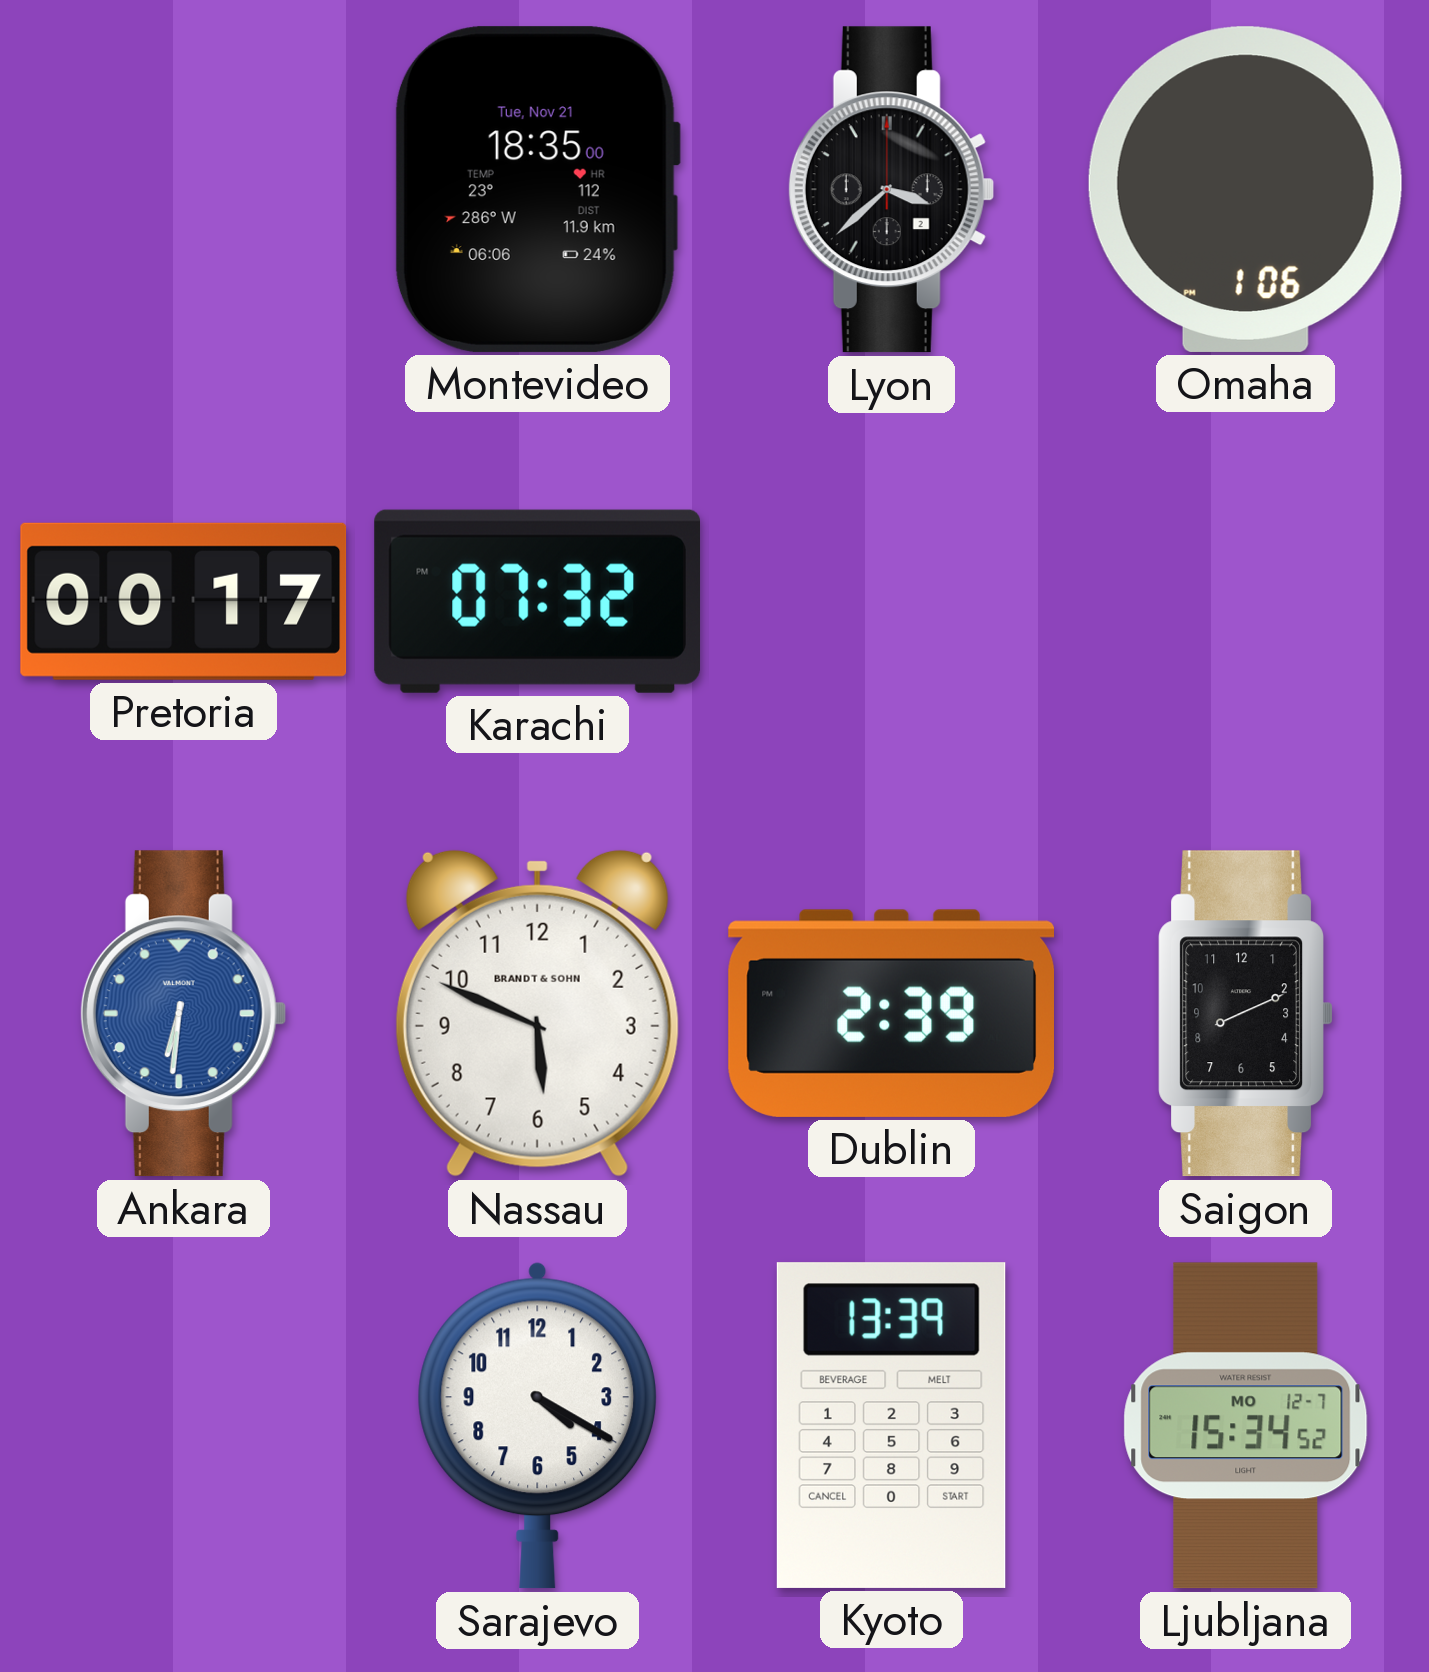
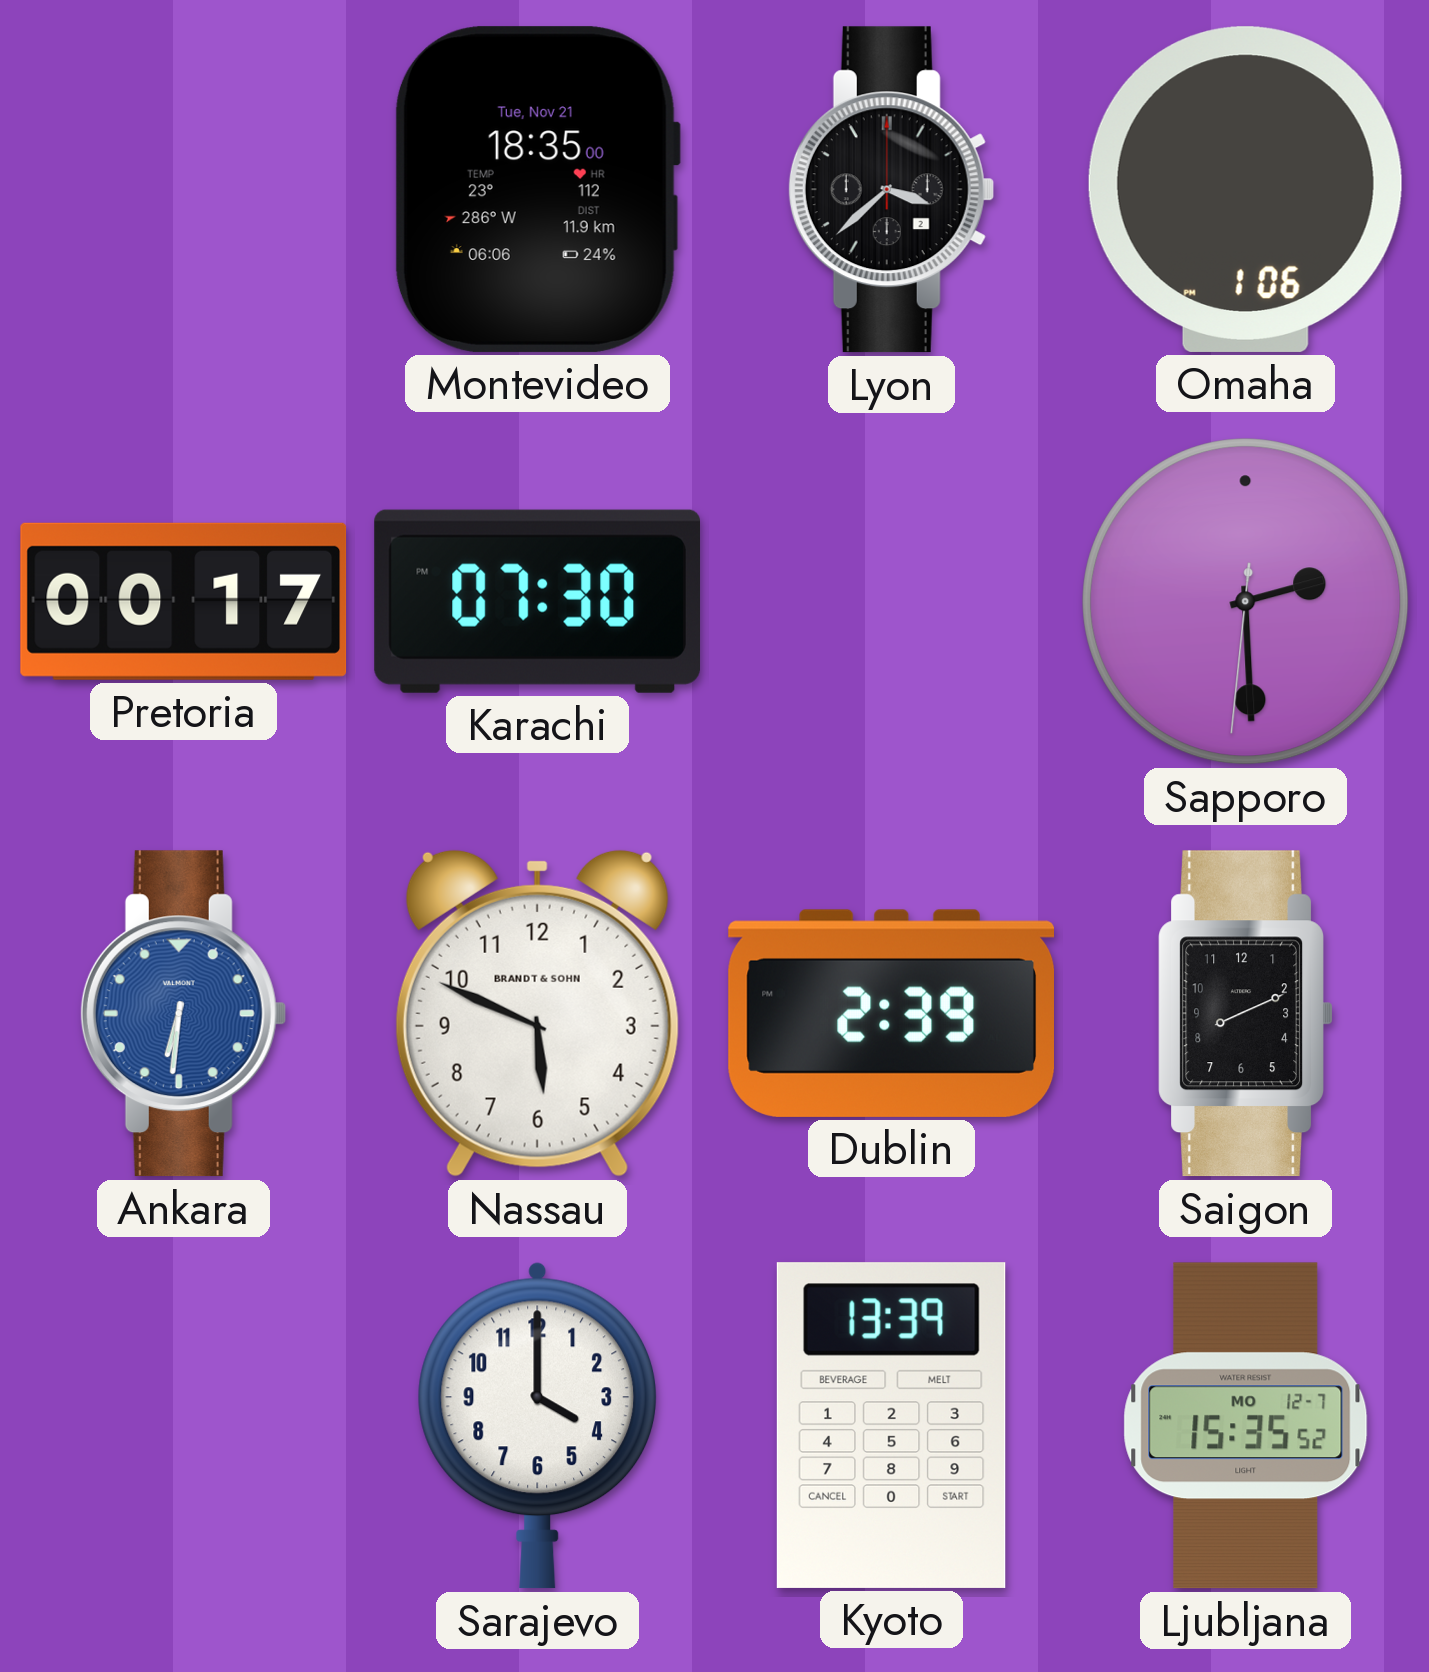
Karachi: 07:32 -> 07:30
Sapporo: none -> 2:29
Sarajevo: 4:20 -> 4:00
Ljubljana: 15:34 -> 15:35
